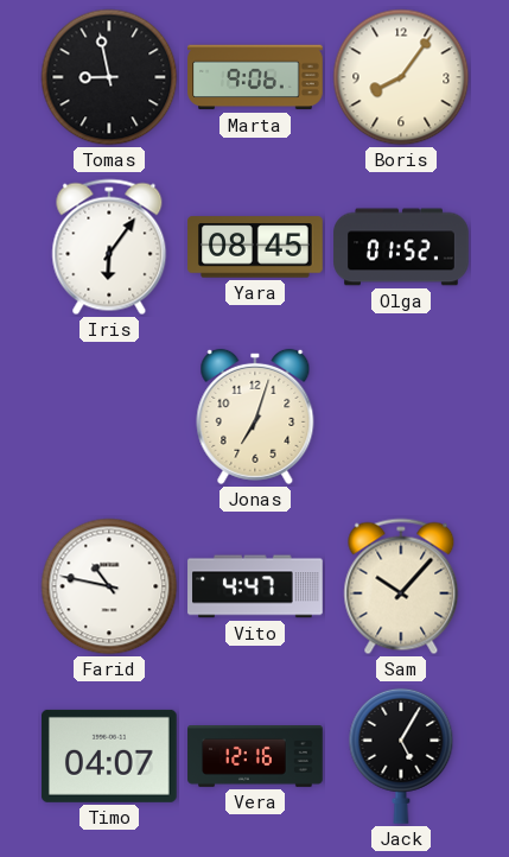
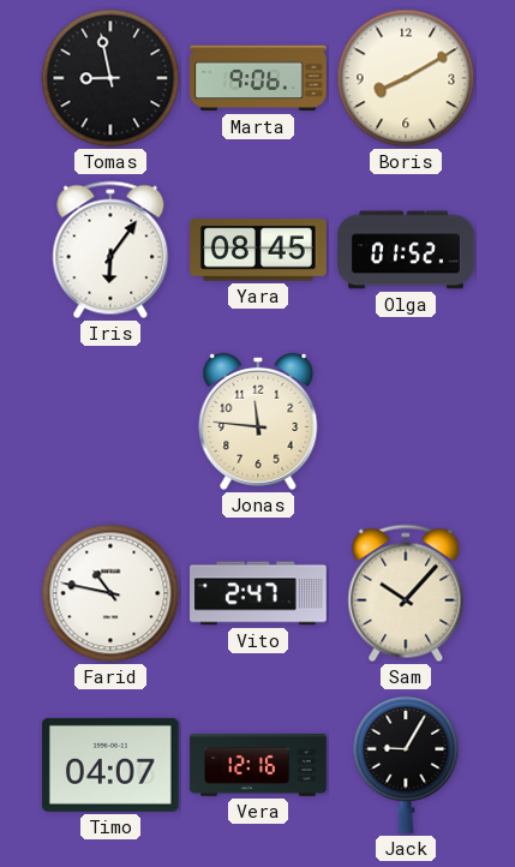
Boris: 8:06 -> 8:10
Jonas: 7:03 -> 11:46
Vito: 4:47 -> 2:47
Jack: 5:05 -> 9:05
